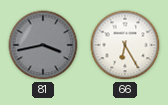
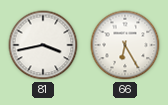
81 dial: grey -> white
